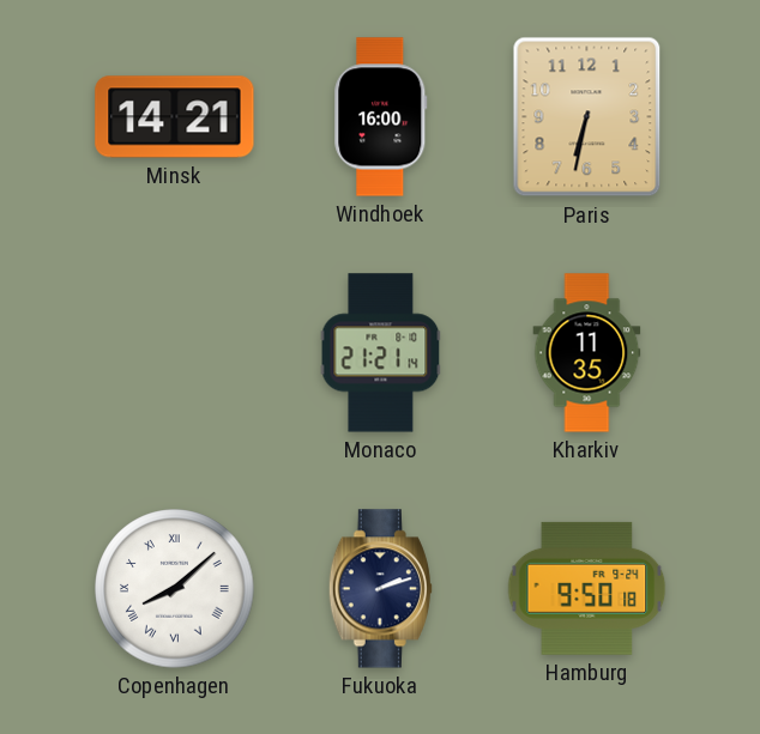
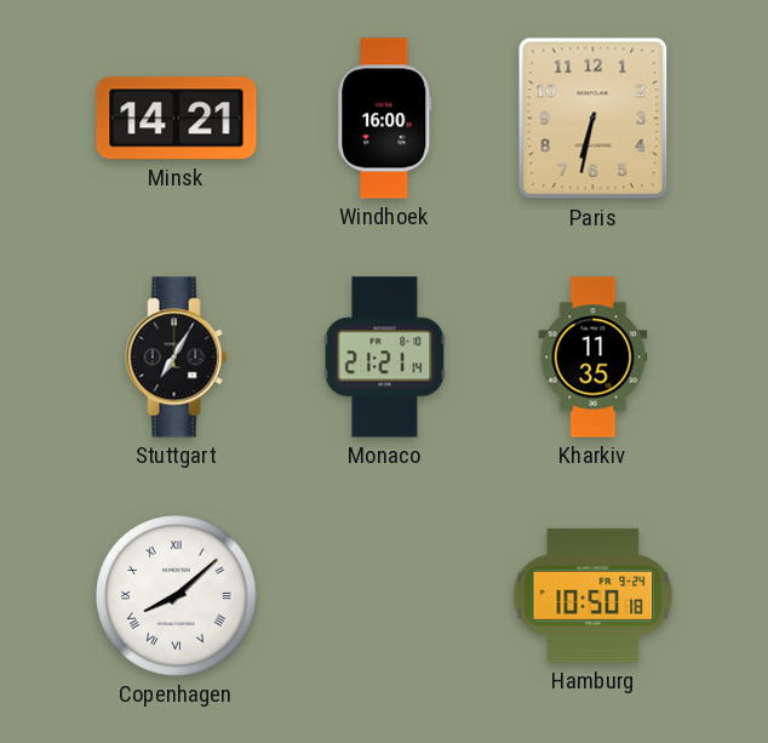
Stuttgart: none -> 7:05
Fukuoka: 2:12 -> none
Hamburg: 9:50 -> 10:50
